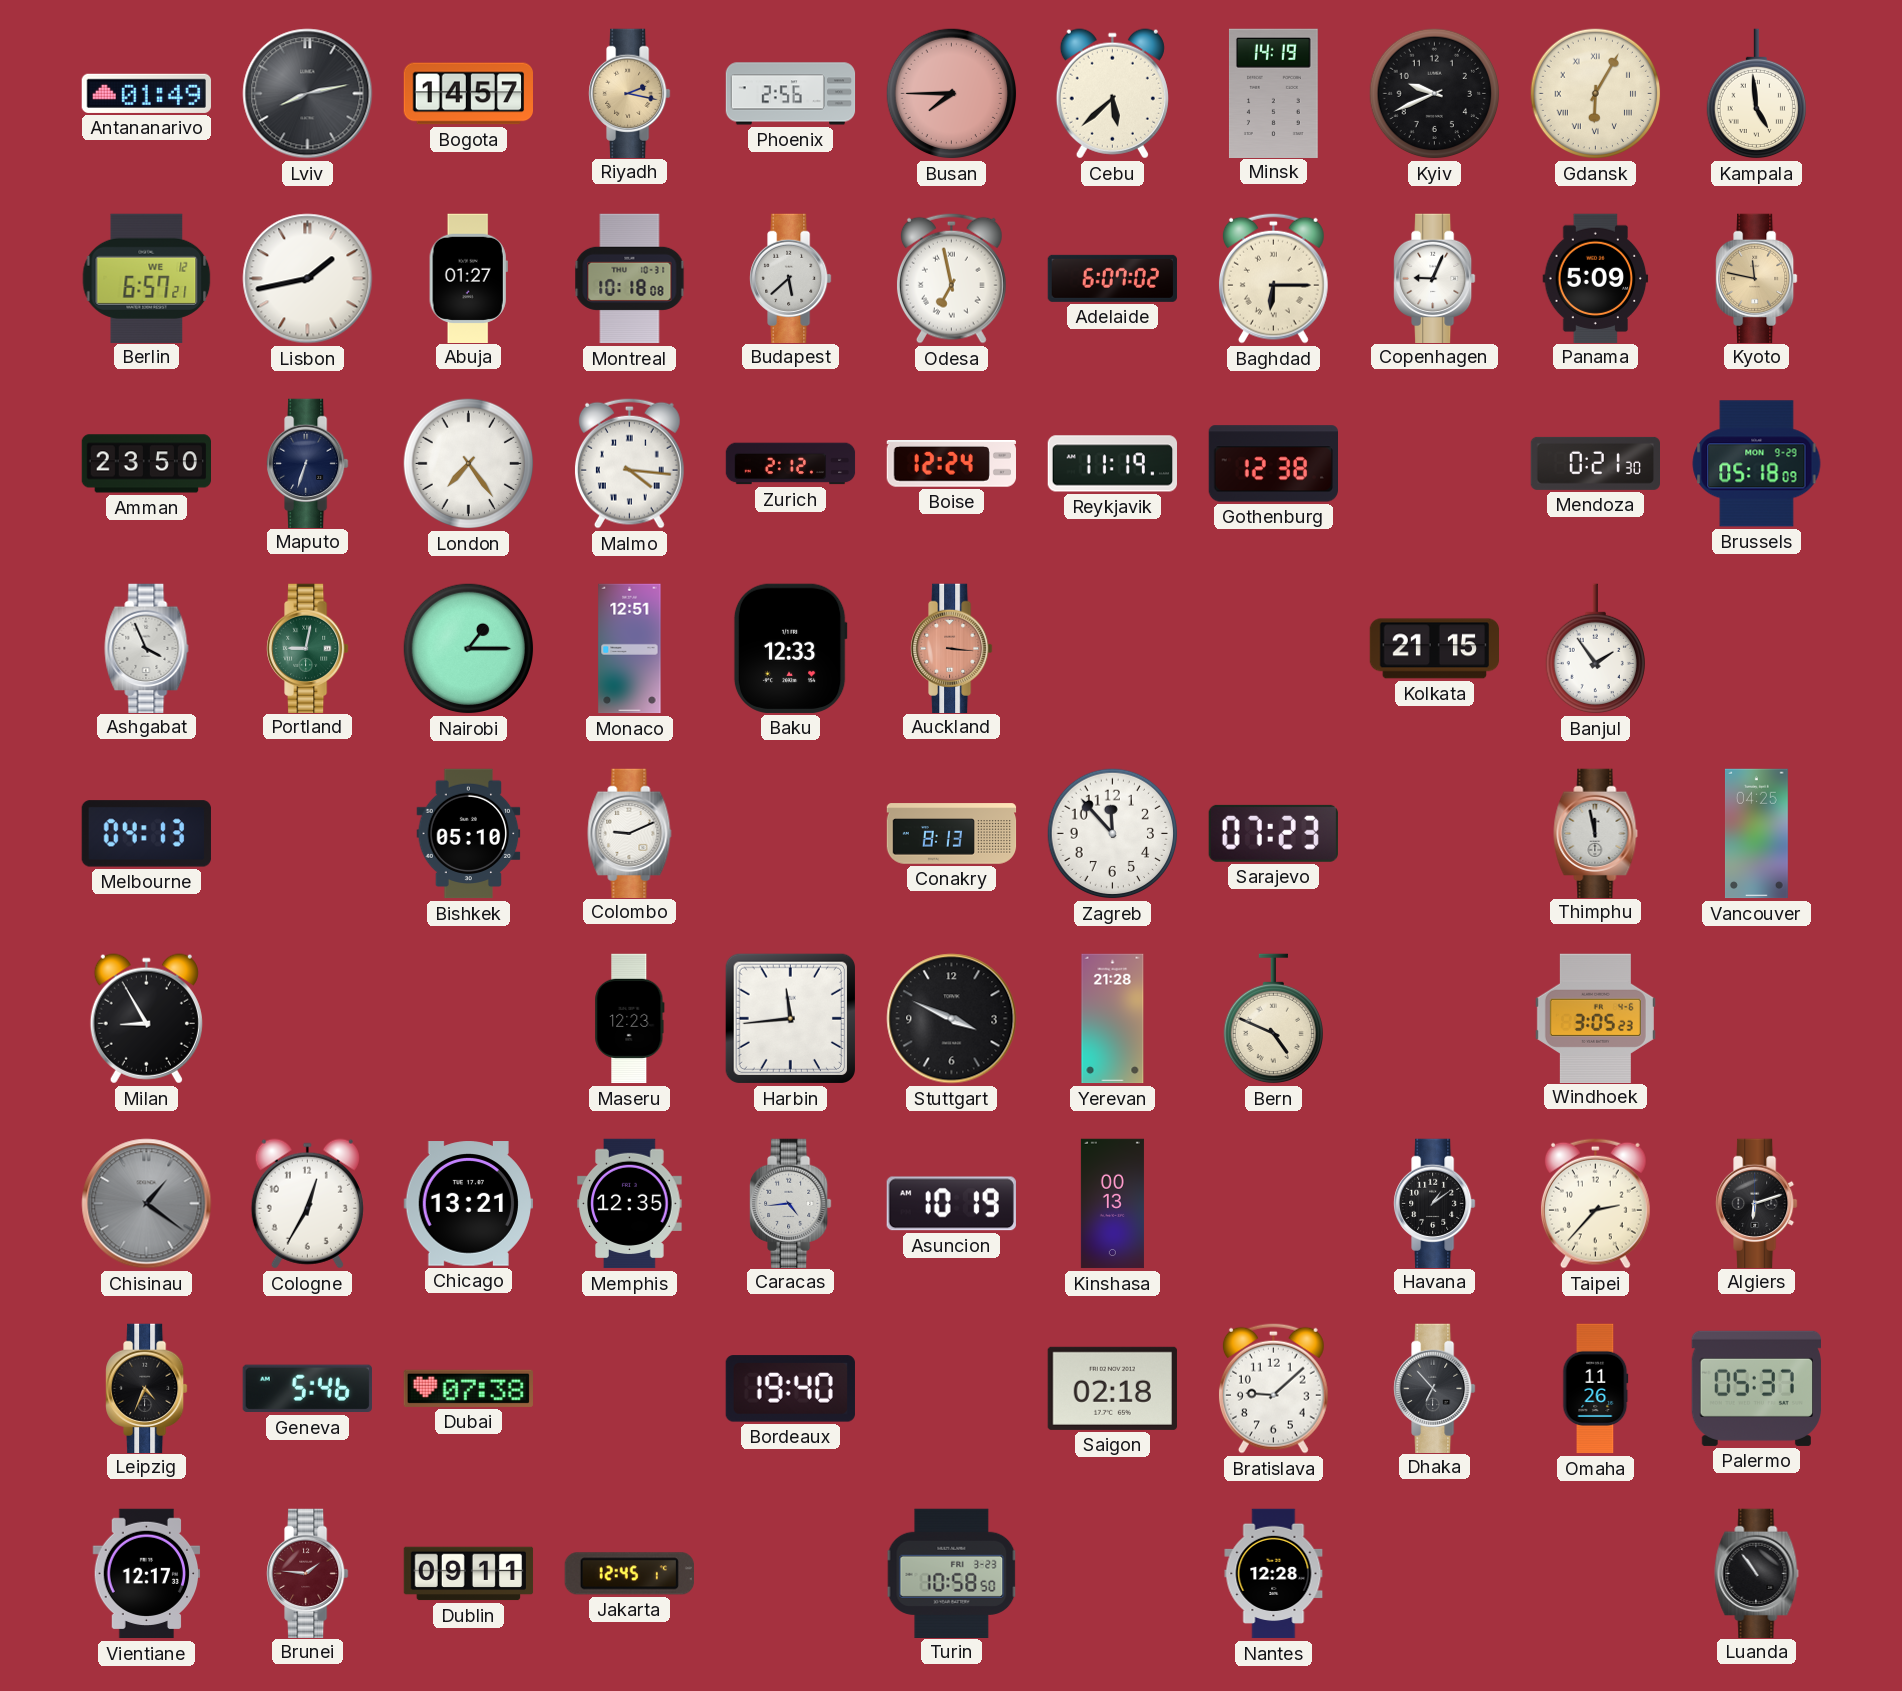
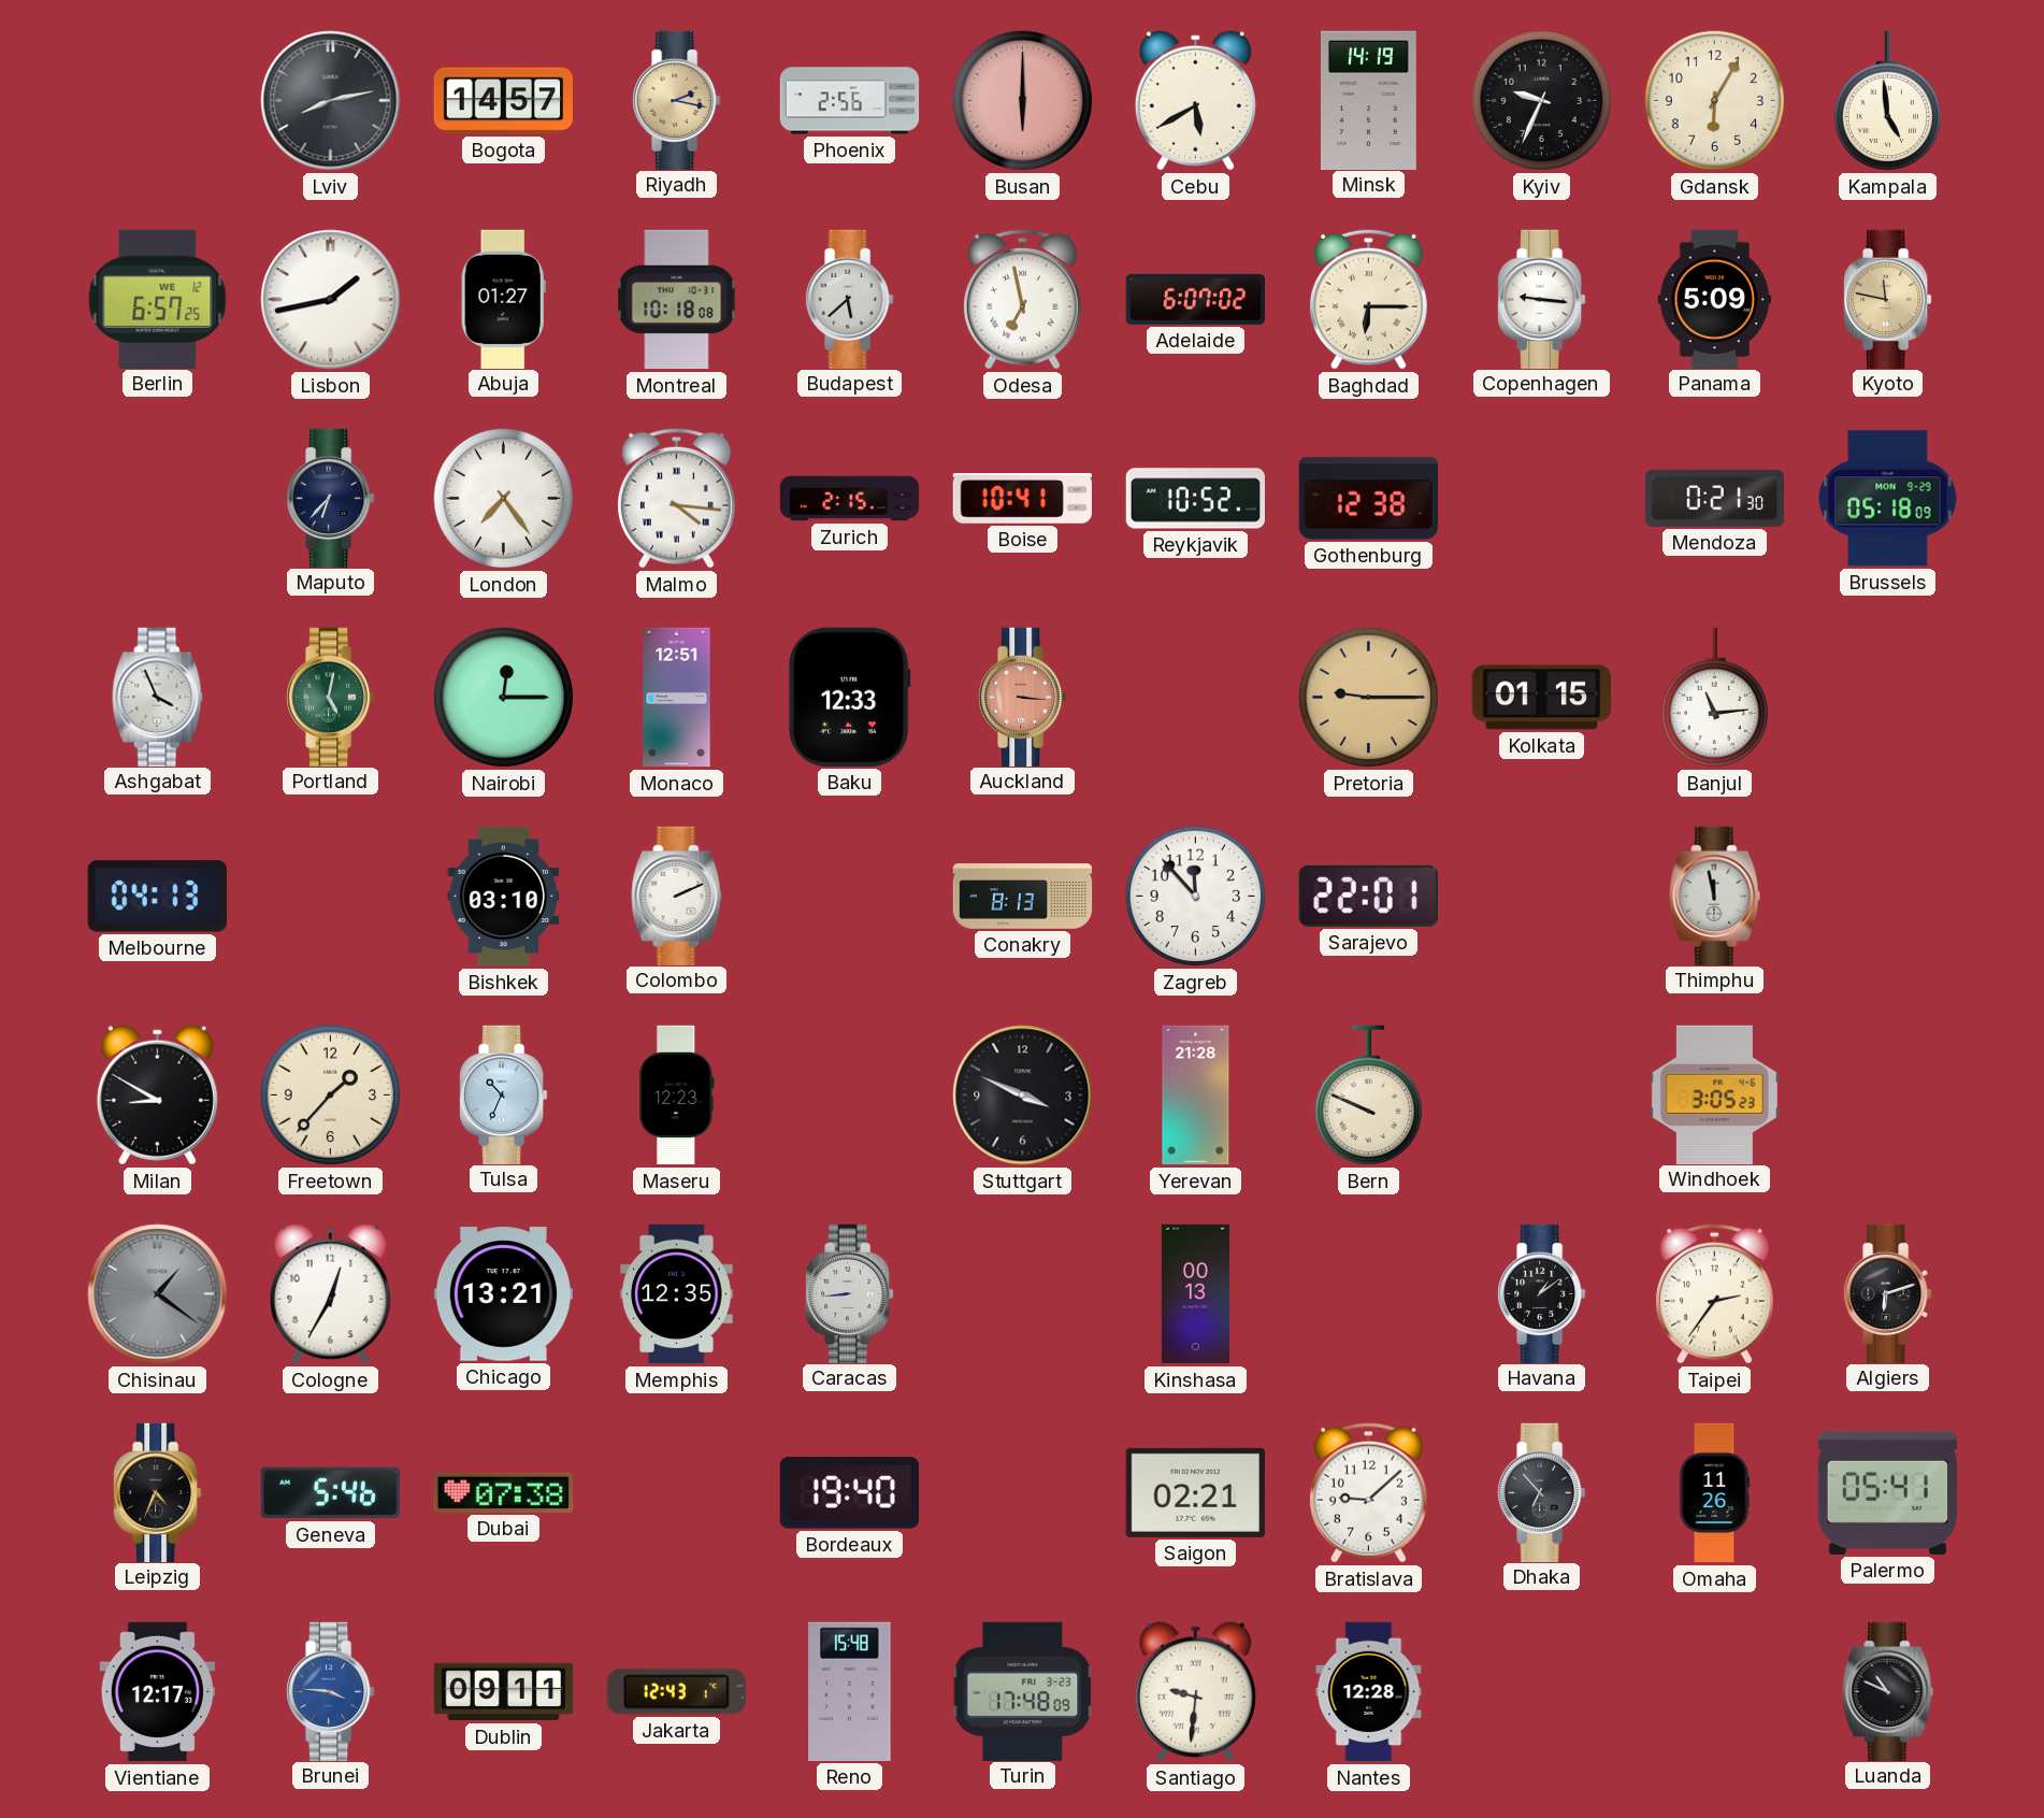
Antananarivo: 01:49 -> none
Busan: 7:45 -> 6:00
Cebu: 5:38 -> 5:40
Kyiv: 9:41 -> 9:34
Gdansk numerals: Roman -> Arabic
Berlin: 6:57:21 -> 6:57:25
Copenhagen: 9:04 -> 9:16
Amman: 23:50 -> none
Maputo: 6:33 -> 6:37
Zurich: 2:12 -> 2:15
Boise: 12:24 -> 10:41
Reykjavik: 11:19 -> 10:52
Portland: 9:02 -> 5:02
Nairobi: 1:15 -> 12:15
Pretoria: none -> 9:15
Kolkata: 21:15 -> 01:15
Banjul: 1:54 -> 11:14
Bishkek: 05:10 -> 03:10
Colombo: 9:11 -> 2:11
Sarajevo: 07:23 -> 22:01
Vancouver: 04:25 -> none
Milan: 8:55 -> 8:50
Freetown: none -> 1:37
Tulsa: none -> 10:34
Harbin: 11:44 -> none
Bern: 4:49 -> 9:49
Caracas: 4:44 -> 8:44
Asuncion: 10:19 -> none
Taipei: 2:37 -> 2:36
Saigon: 02:18 -> 02:21
Palermo: 05:37 -> 05:41
Brunei: 1:46 -> 3:46
Brunei dial: burgundy -> blue
Jakarta: 12:45 -> 12:43
Reno: none -> 15:48
Turin: 10:58 -> 17:48
Santiago: none -> 9:31
Luanda: 10:54 -> 10:49
